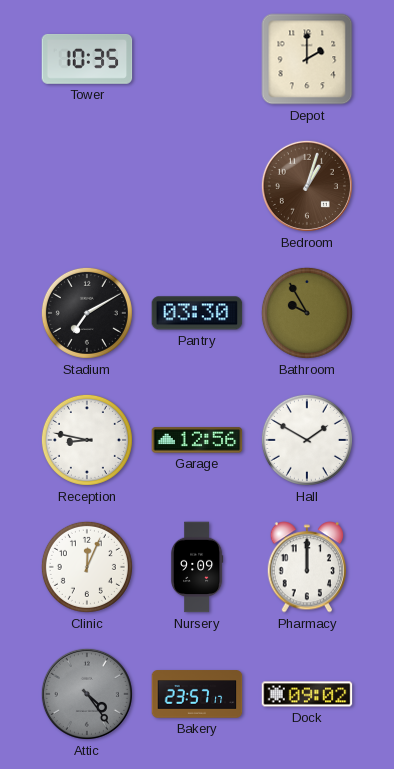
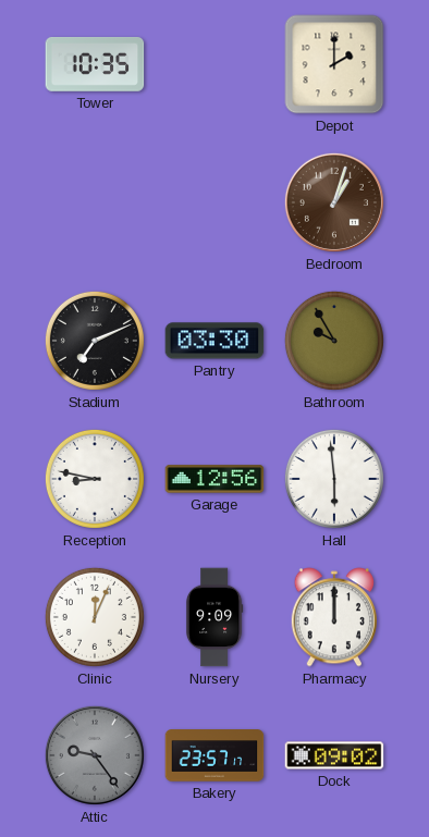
Stadium: 7:10 -> 7:11
Hall: 1:50 -> 5:59
Attic: 4:24 -> 9:24
